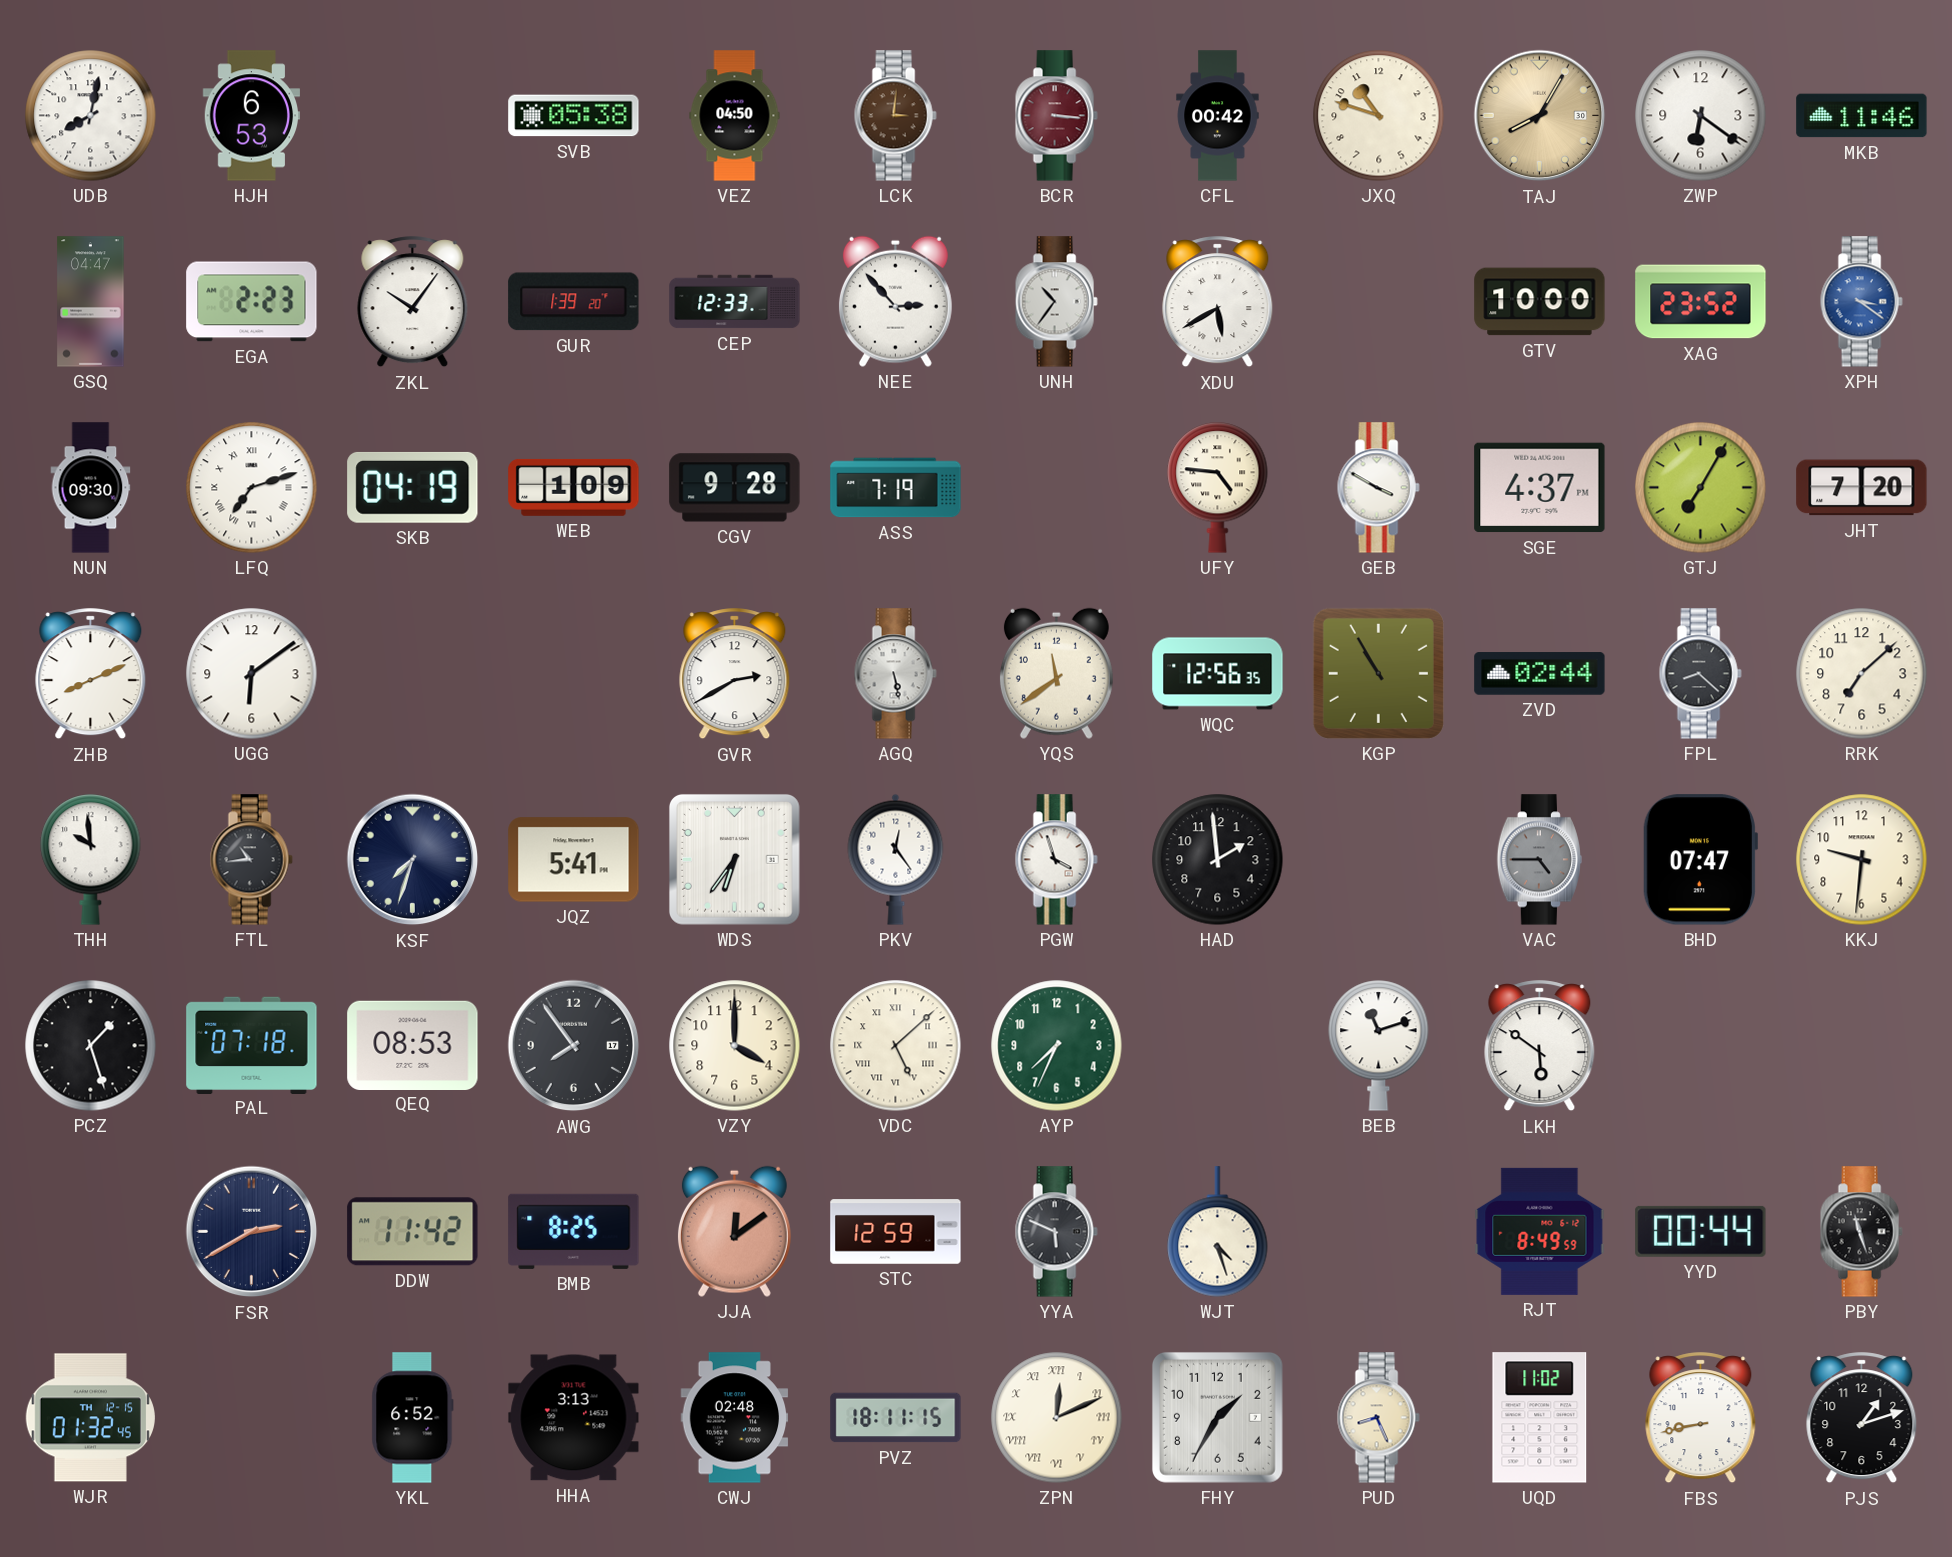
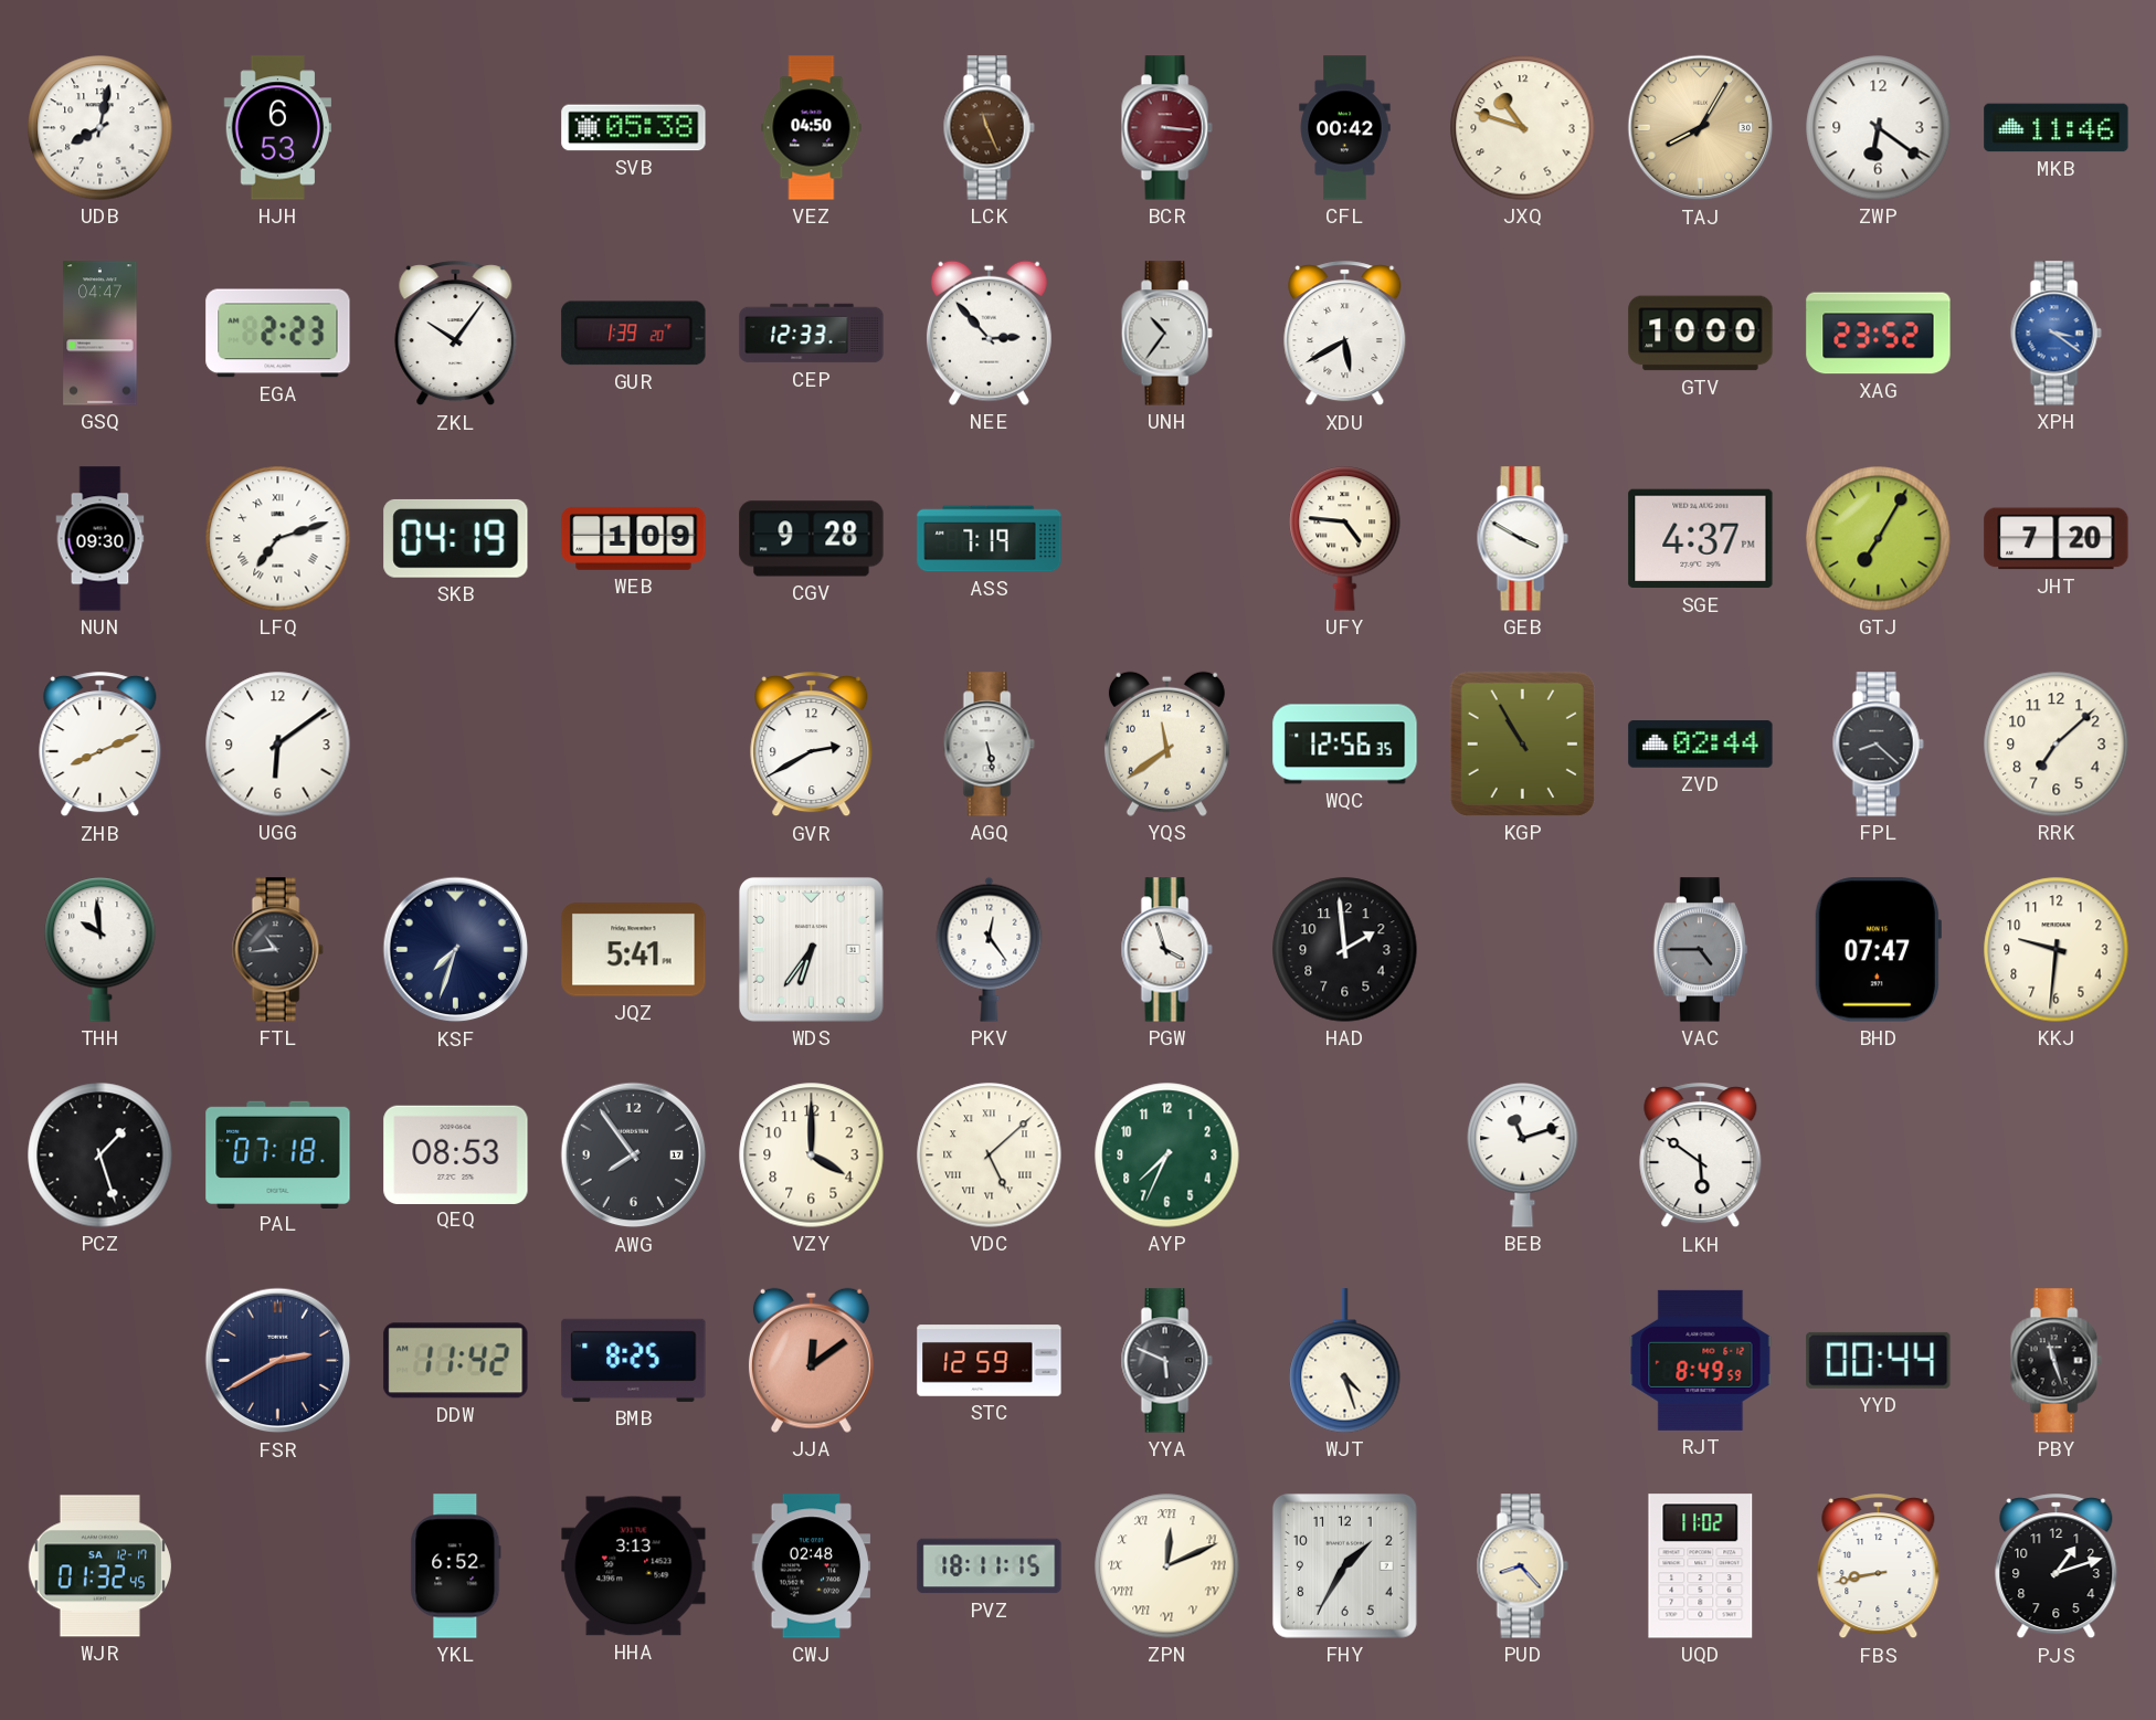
LCK: 3:01 -> 11:26
WJR date: TH 12-15 -> SA 12-17
PUD: 8:26 -> 8:23
